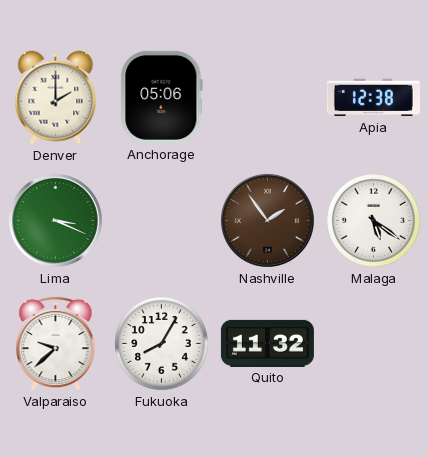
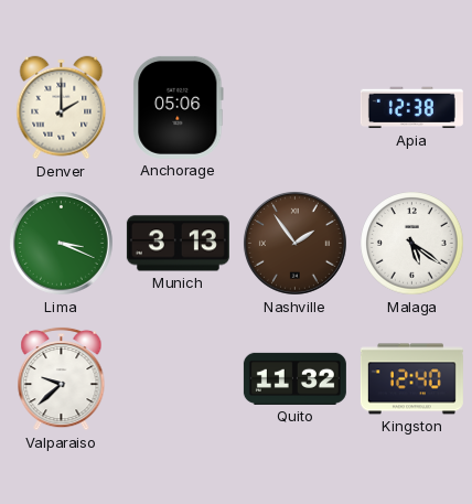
Munich: none -> 3:13
Fukuoka: 8:05 -> none
Kingston: none -> 12:40
